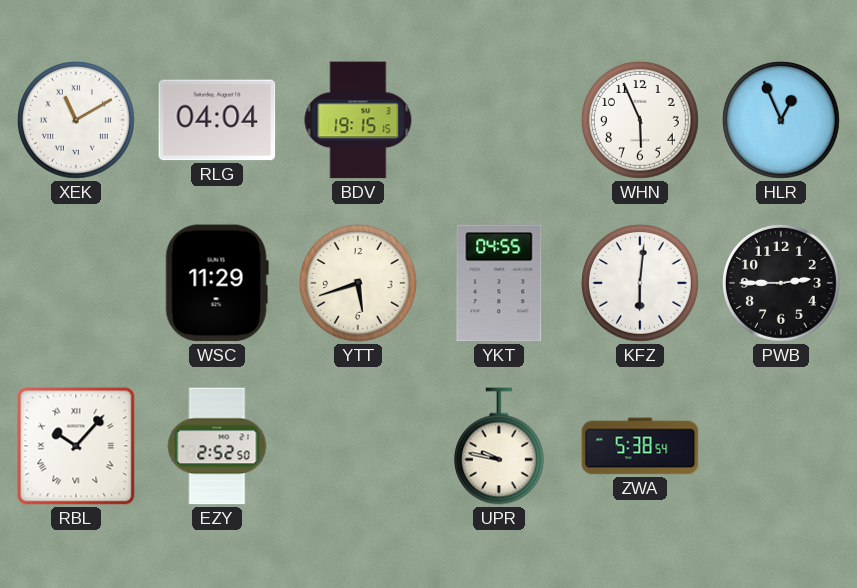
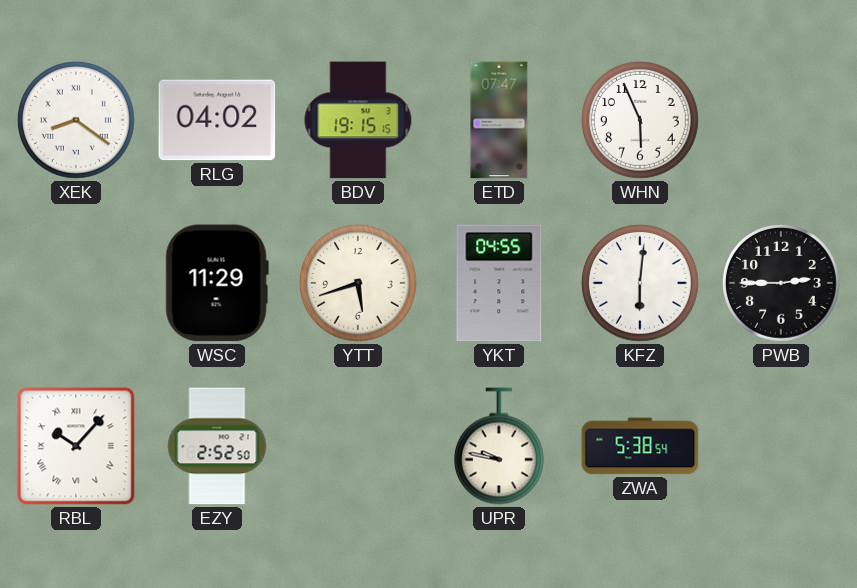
XEK: 11:10 -> 8:21
RLG: 04:04 -> 04:02
ETD: none -> 07:47
HLR: 12:56 -> none
